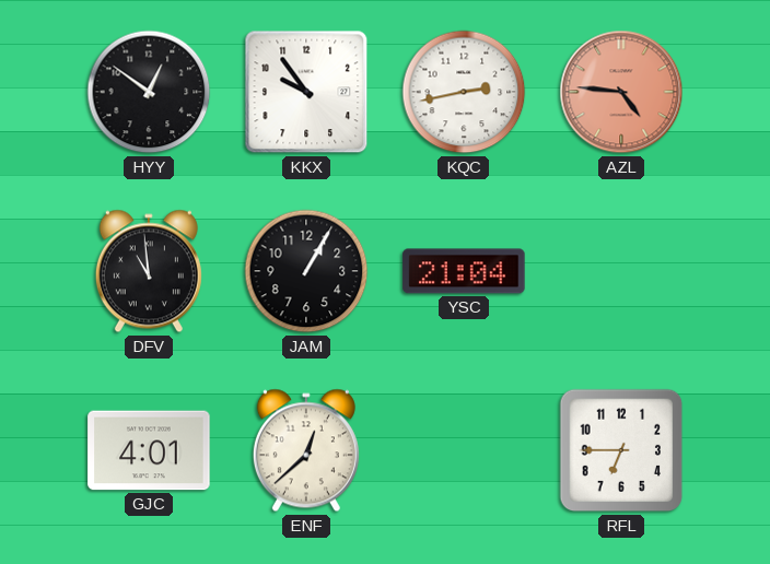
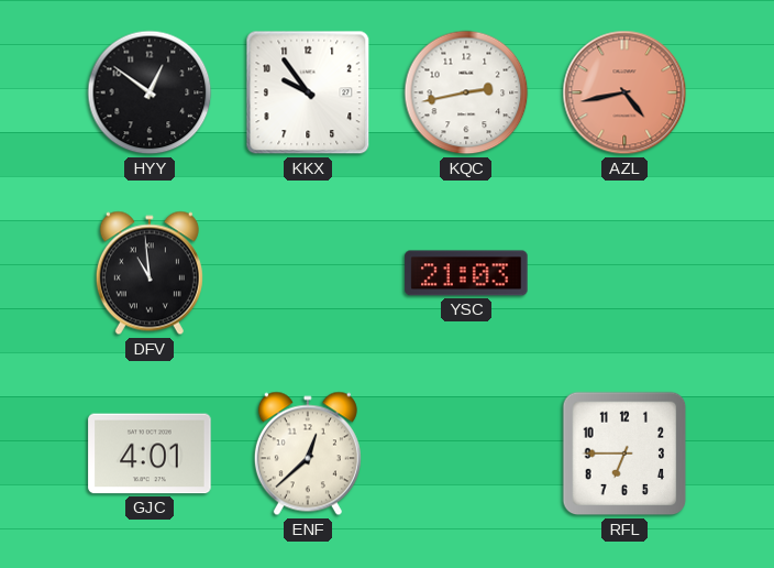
AZL: 4:46 -> 4:43
JAM: 1:05 -> none
YSC: 21:04 -> 21:03
